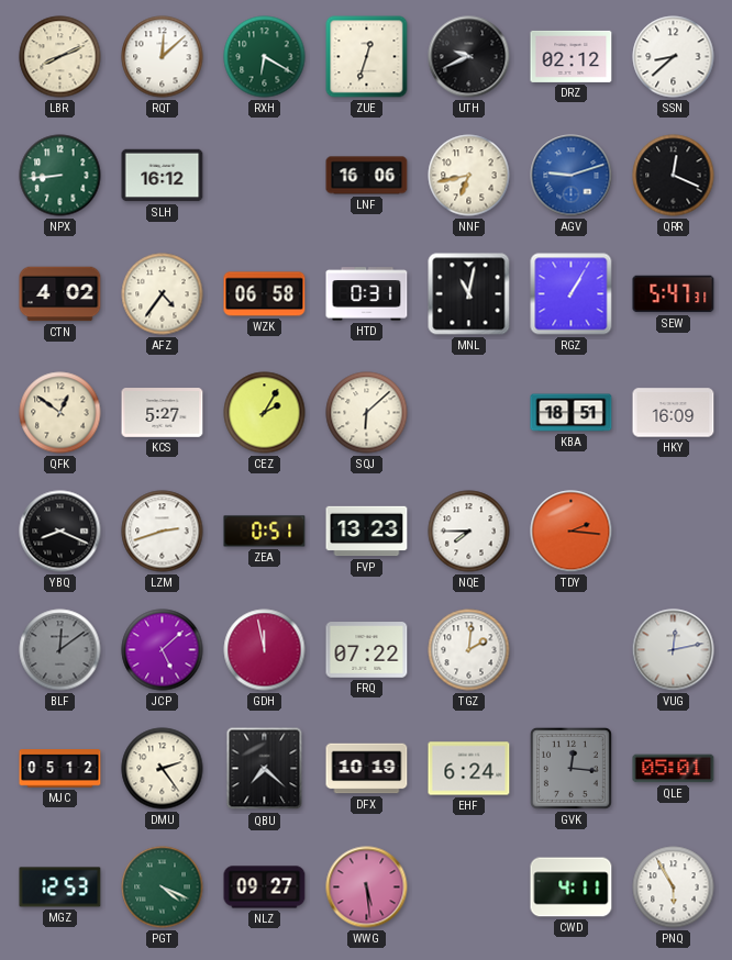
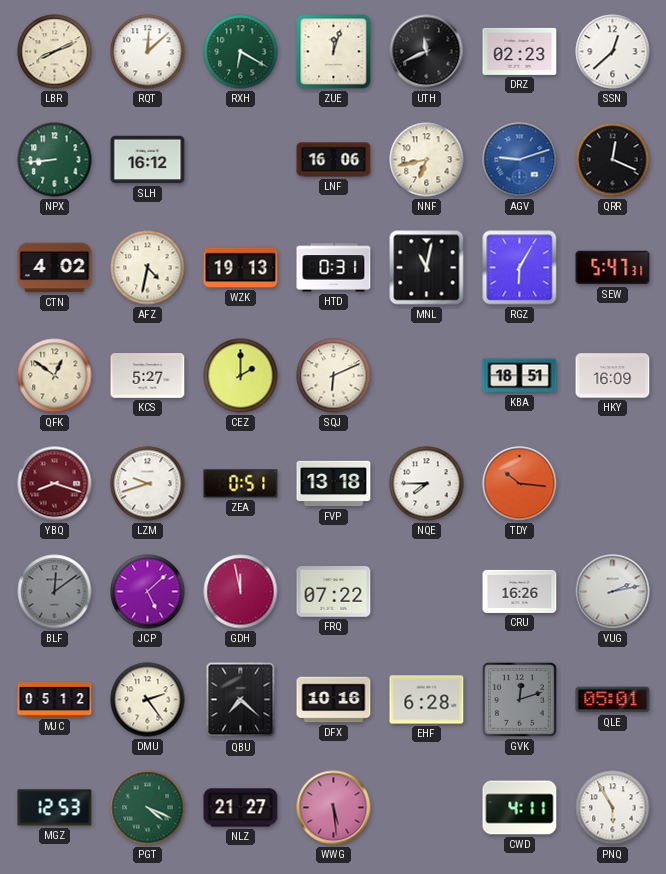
ZUE: 12:33 -> 12:03
UTH: 9:41 -> 11:41
DRZ: 02:12 -> 02:23
SSN: 8:38 -> 12:38
AFZ: 4:36 -> 4:32
WZK: 06:58 -> 19:13
RGZ: 1:05 -> 6:05
CEZ: 2:05 -> 2:00
SQJ: 6:08 -> 6:11
YBQ: 8:19 -> 8:18
YBQ dial: black -> burgundy
LZM: 2:42 -> 9:42
FVP: 13:23 -> 13:18
TDY: 2:16 -> 10:16
TGZ: 2:01 -> none
CRU: none -> 16:26
VUG: 12:13 -> 2:13
DFX: 10:19 -> 10:16
EHF: 6:24 -> 6:28
GVK: 12:16 -> 12:12
NLZ: 09:27 -> 21:27
